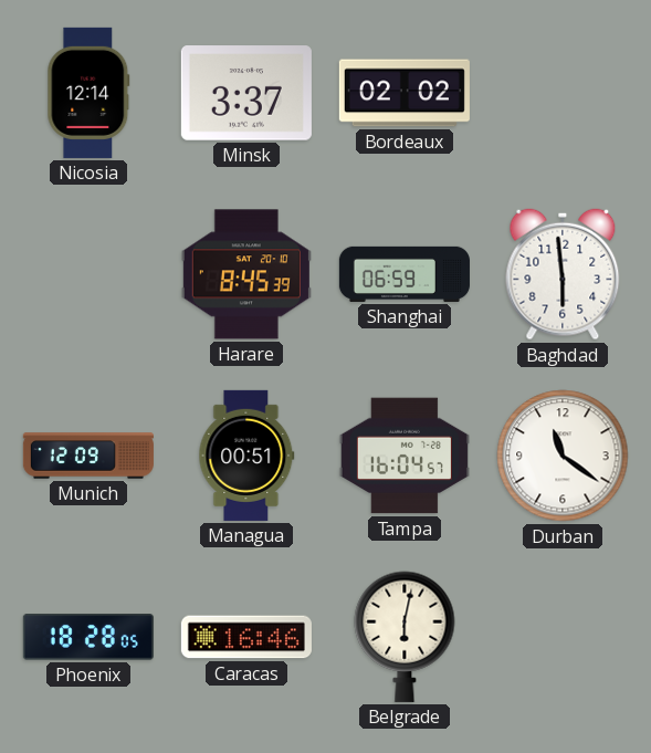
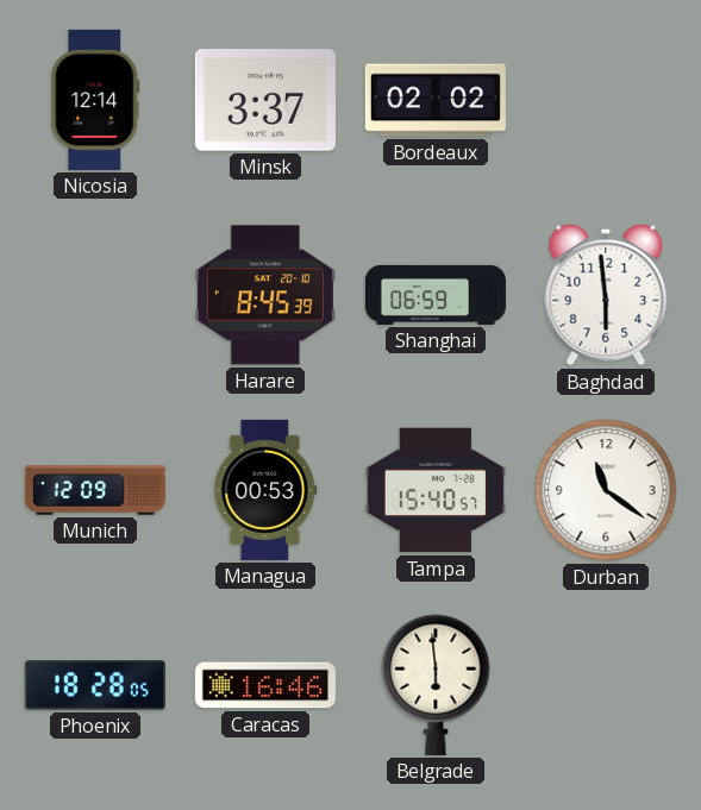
Managua: 00:51 -> 00:53
Tampa: 16:04 -> 15:40
Belgrade: 6:02 -> 5:59
